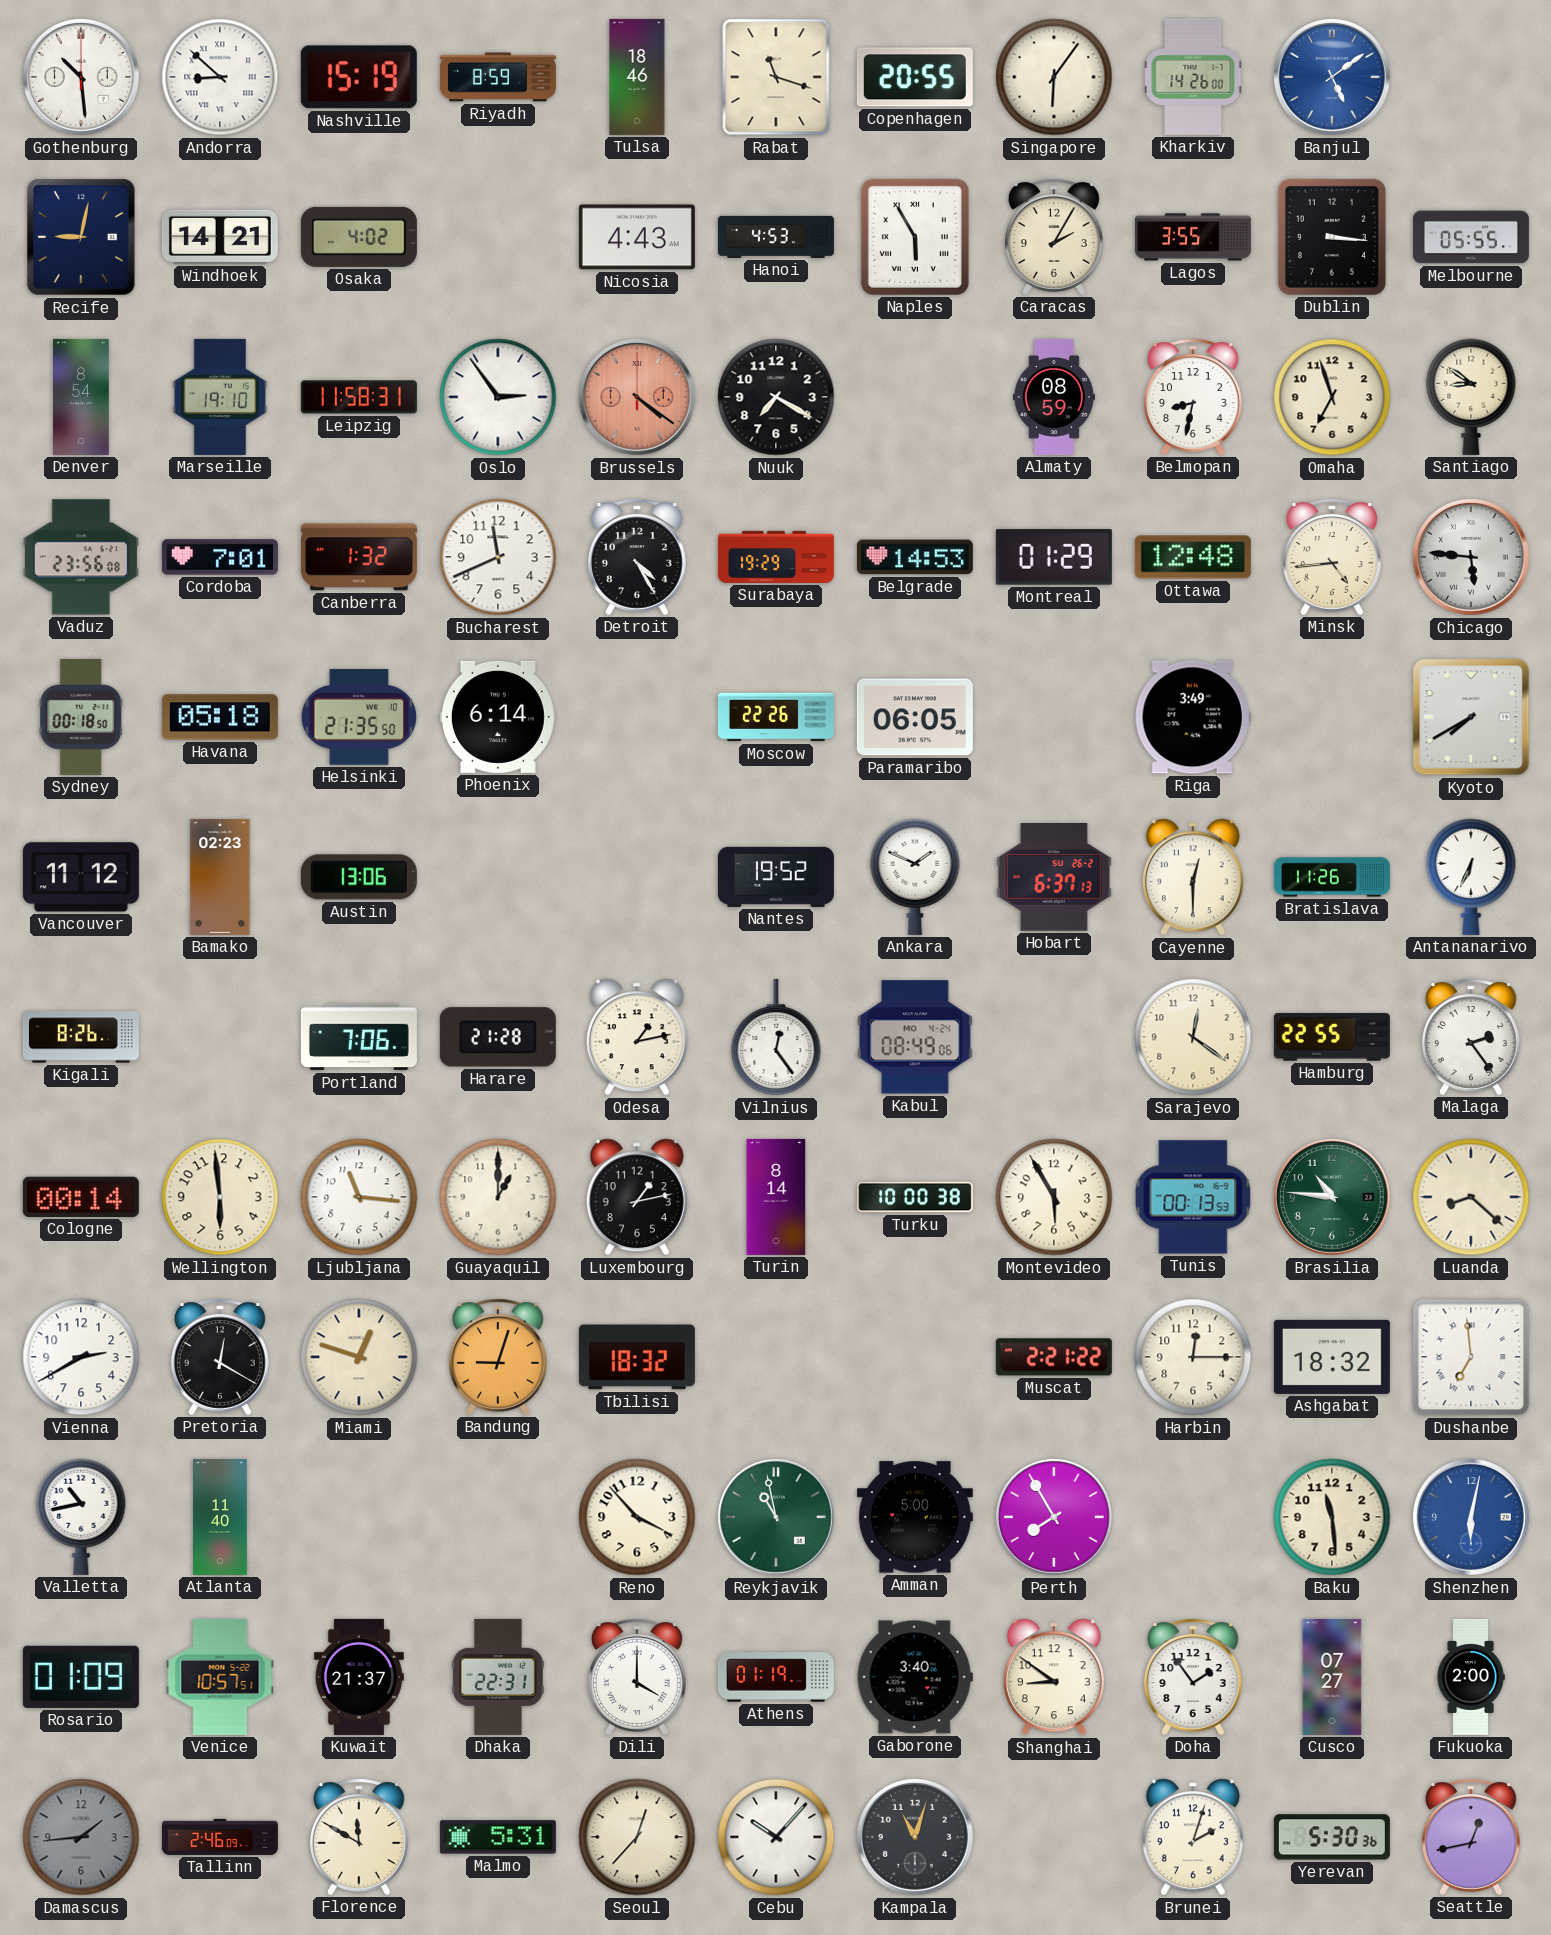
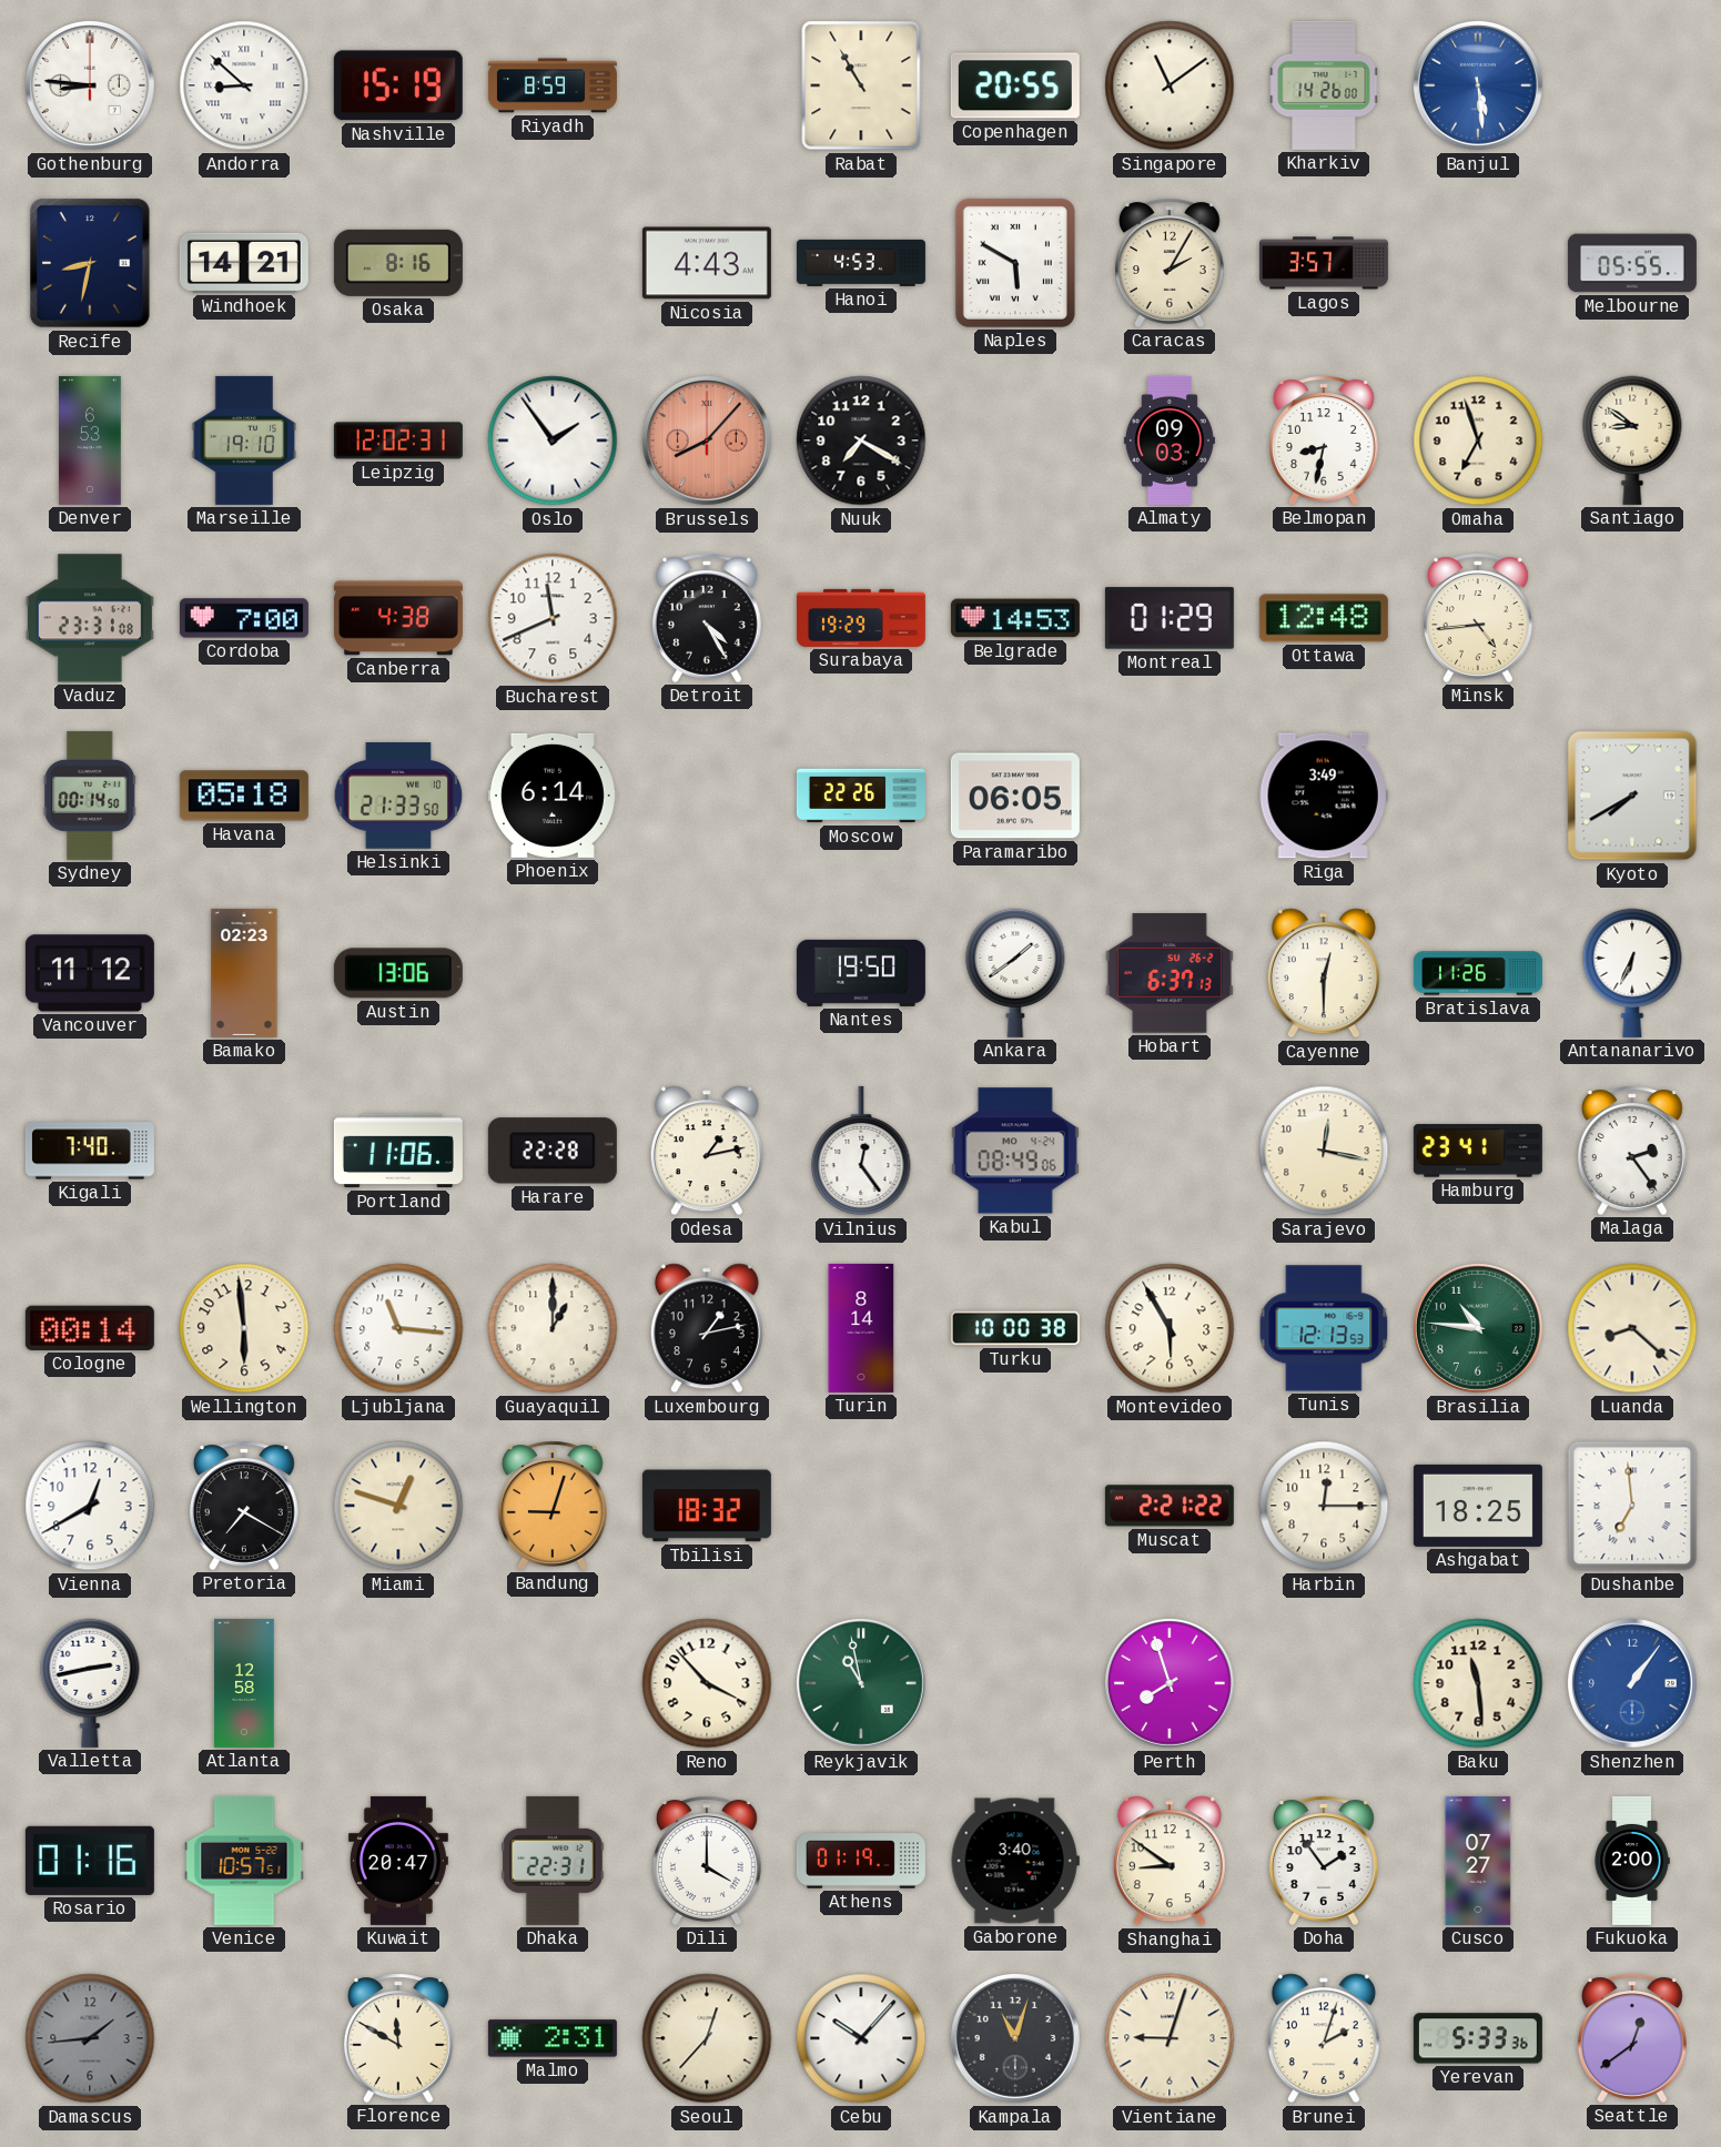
Gothenburg: 10:29 -> 8:46
Tulsa: 18:46 -> none
Rabat: 11:18 -> 10:55
Singapore: 6:06 -> 11:09
Banjul: 5:09 -> 5:29
Recife: 9:02 -> 8:32
Osaka: 4:02 -> 8:16
Naples: 5:55 -> 5:50
Lagos: 3:55 -> 3:57
Dublin: 3:16 -> none
Denver: 8:54 -> 6:53
Leipzig: 11:58 -> 12:02
Oslo: 2:54 -> 1:54
Brussels: 4:21 -> 8:07
Almaty: 08:59 -> 09:03
Vaduz: 23:56 -> 23:31
Cordoba: 7:01 -> 7:00
Canberra: 1:32 -> 4:38
Chicago: 5:46 -> none
Sydney: 00:18 -> 00:14
Helsinki: 21:35 -> 21:33
Nantes: 19:52 -> 19:50
Ankara: 1:49 -> 1:39
Kigali: 8:26 -> 7:40
Portland: 7:06 -> 11:06
Harare: 21:28 -> 22:28
Sarajevo: 12:21 -> 12:17
Hamburg: 22:55 -> 23:41
Tunis: 00:13 -> 12:13
Vienna: 2:40 -> 12:40
Pretoria: 12:20 -> 7:20
Ashgabat: 18:32 -> 18:25
Valletta: 10:43 -> 2:43
Atlanta: 11:40 -> 12:58
Amman: 5:00 -> none
Perth: 7:55 -> 7:57
Shenzhen: 6:02 -> 1:06
Rosario: 01:09 -> 01:16
Kuwait: 21:37 -> 20:47
Tallinn: 2:46 -> none
Malmo: 5:31 -> 2:31
Vientiane: none -> 9:03
Yerevan: 5:30 -> 5:33
Seattle: 12:43 -> 12:39
